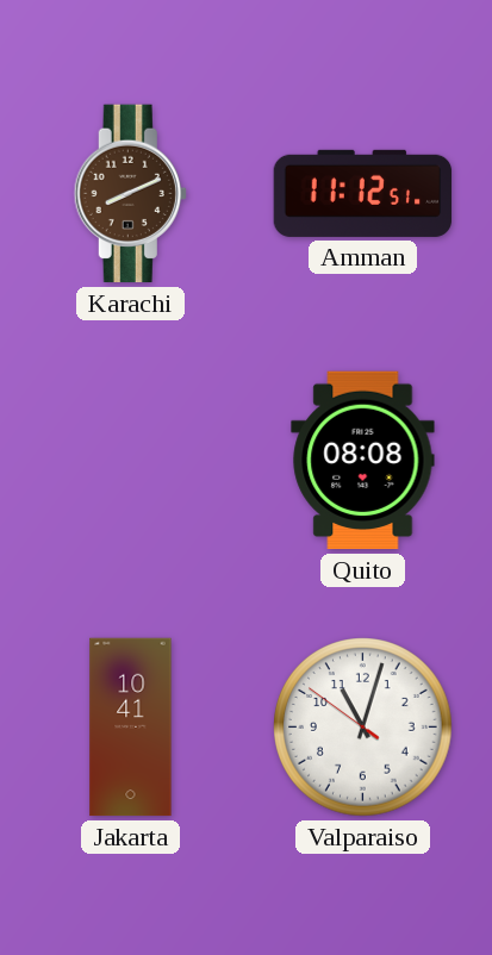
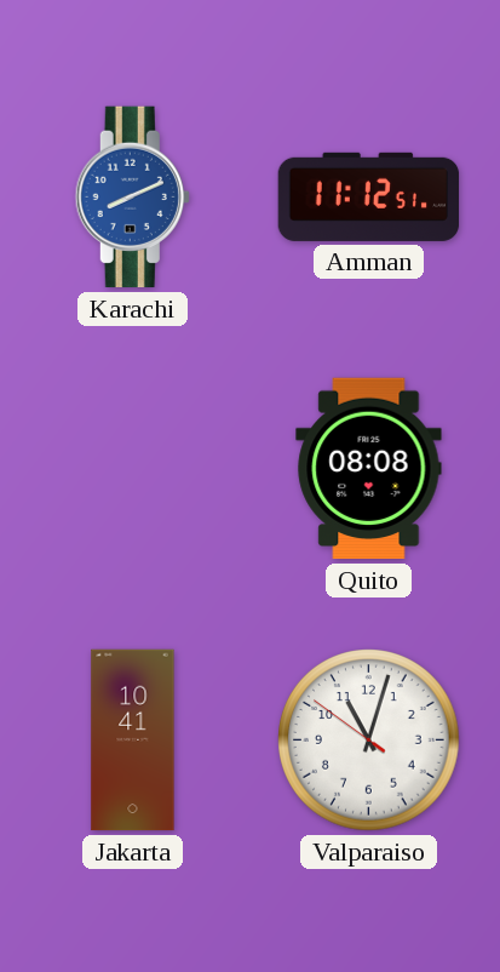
Karachi dial: brown -> blue
